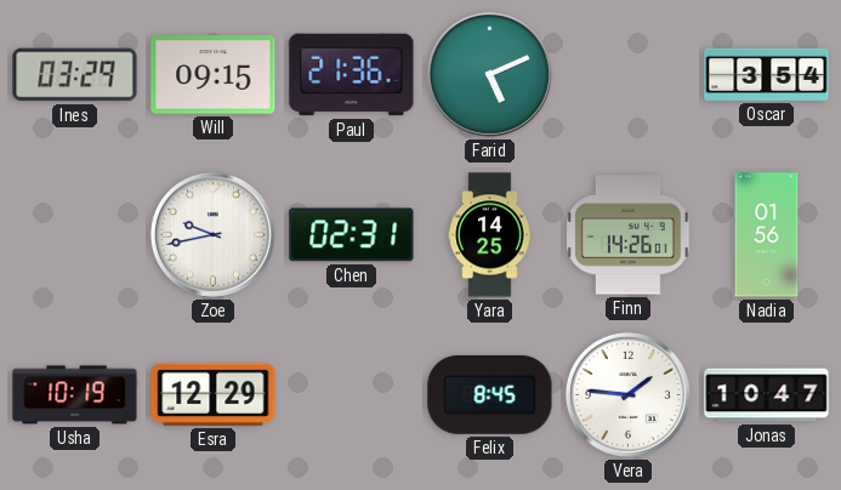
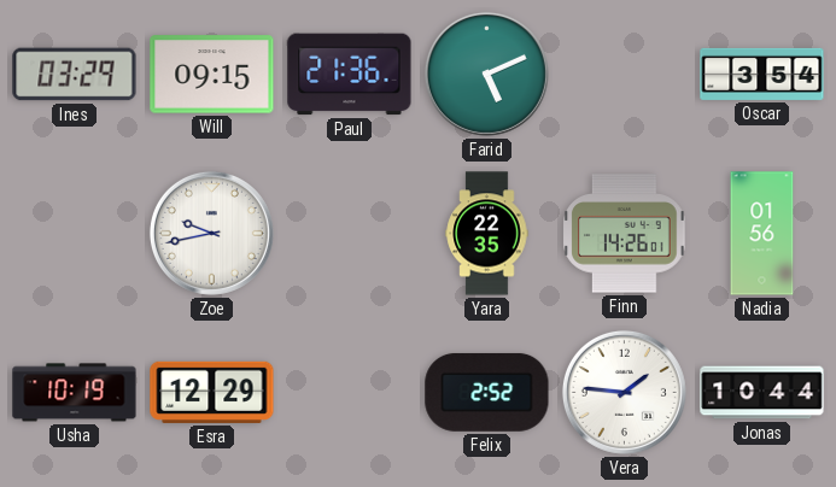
Chen: 02:31 -> none
Yara: 14:25 -> 22:35
Felix: 8:45 -> 2:52
Jonas: 10:47 -> 10:44
